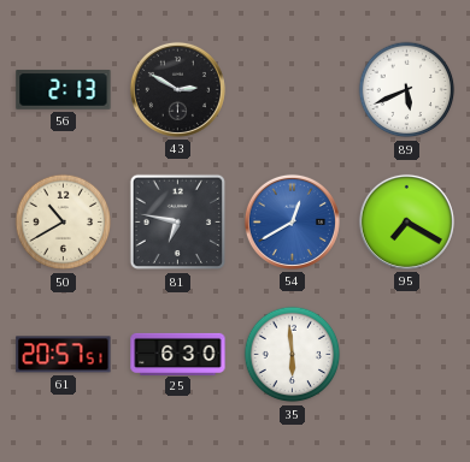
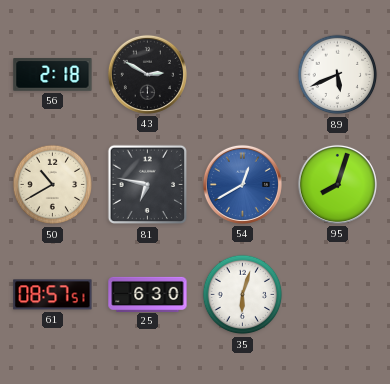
56: 2:13 -> 2:18
95: 7:20 -> 8:03
61: 20:57 -> 08:57
35: 5:59 -> 6:03
